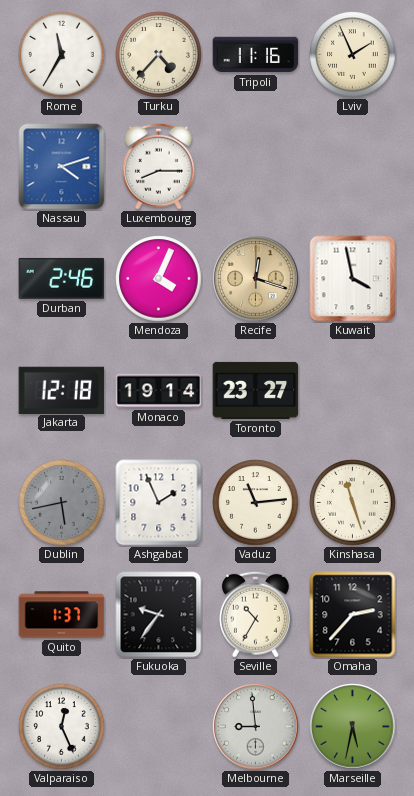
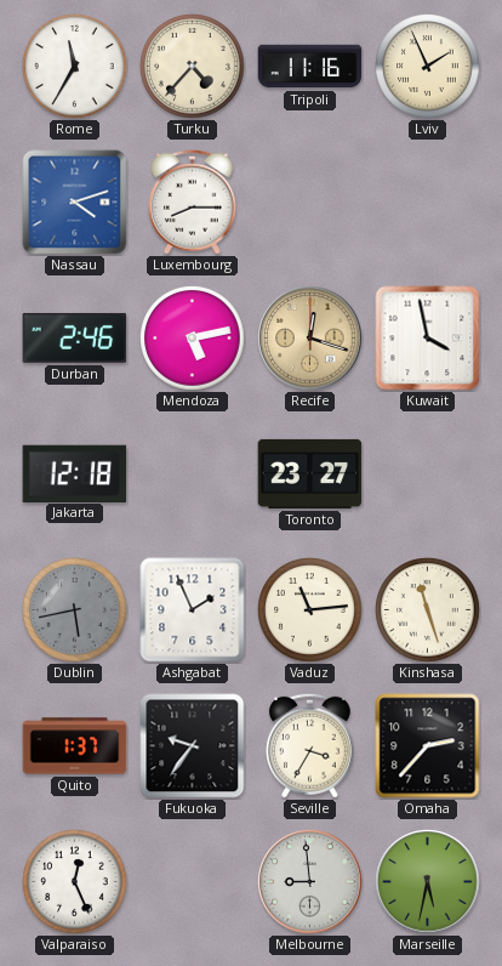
Mendoza: 4:04 -> 5:13
Monaco: 19:14 -> none
Seville: 10:35 -> 3:35
